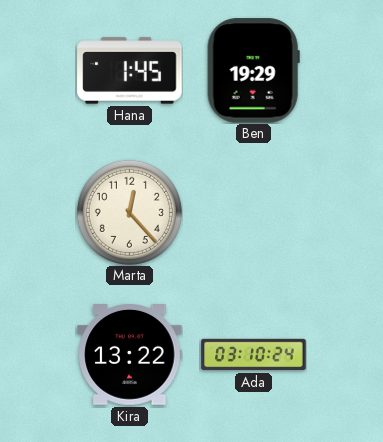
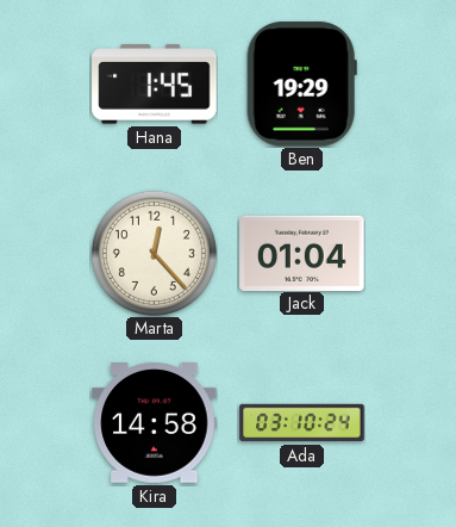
Jack: none -> 01:04
Kira: 13:22 -> 14:58
